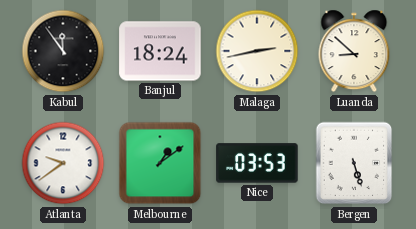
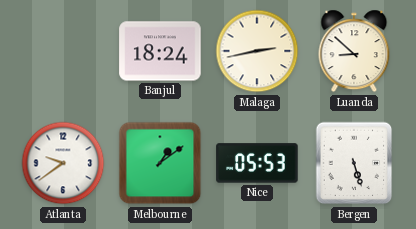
Kabul: 11:54 -> none
Nice: 03:53 -> 05:53
